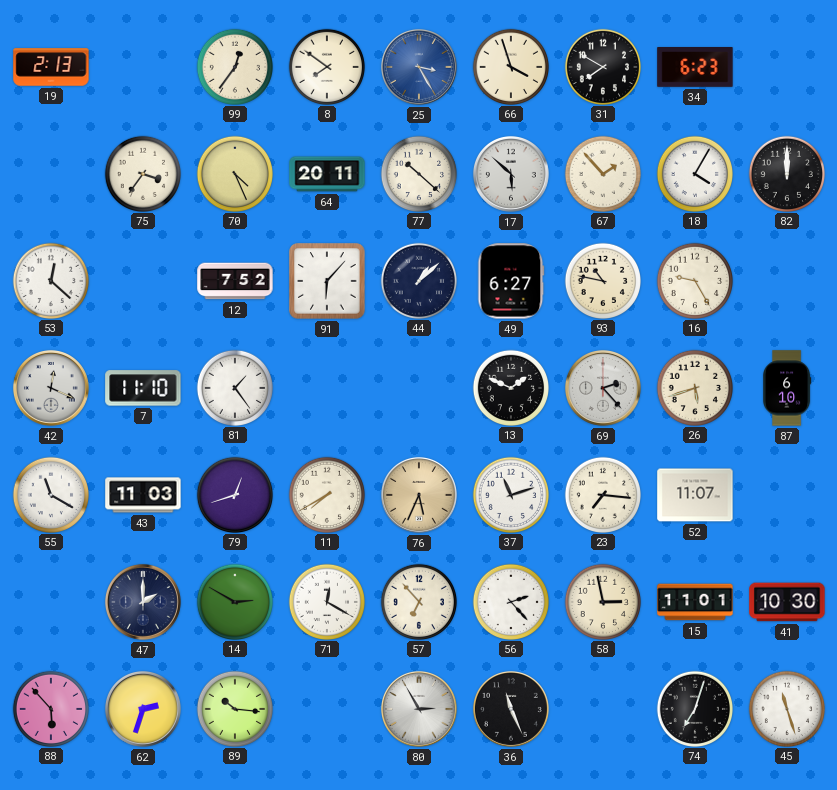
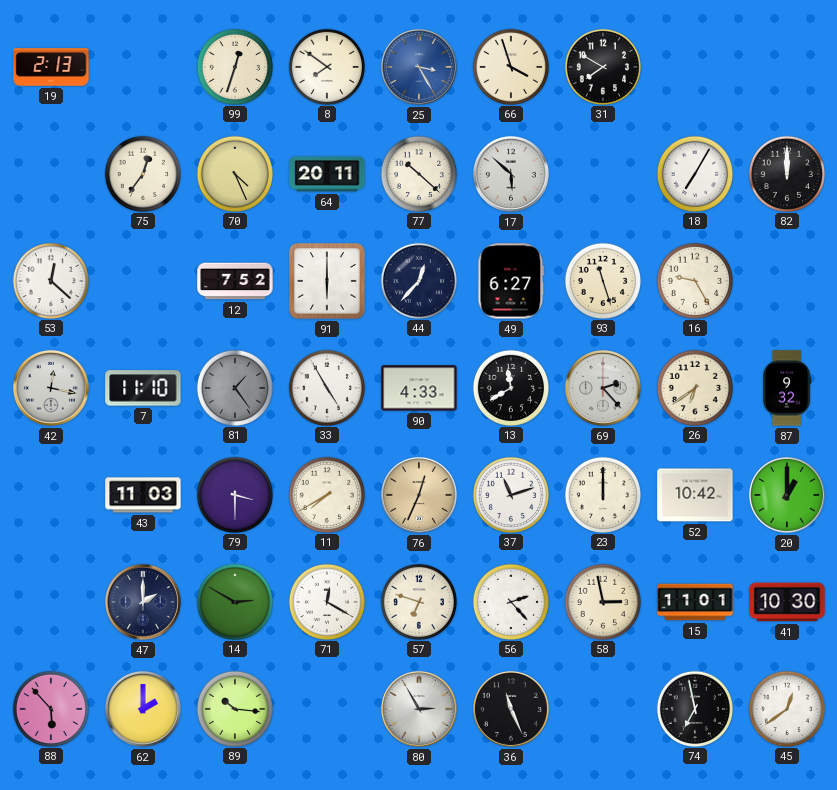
99: 12:36 -> 12:33
34: 6:23 -> none
75: 3:36 -> 12:36
67: 1:53 -> none
18: 4:05 -> 7:05
91: 6:07 -> 6:00
44: 1:08 -> 12:37
93: 10:47 -> 11:27
42: 12:19 -> 12:17
81 dial: white -> grey
33: none -> 4:55
90: none -> 4:33
13: 1:49 -> 11:40
26: 5:42 -> 6:39
87: 6:10 -> 9:32
55: 11:20 -> none
79: 12:42 -> 3:30
76: 5:34 -> 12:34
23: 7:16 -> 12:00
52: 11:07 -> 10:42
20: none -> 1:00
57: 6:53 -> 6:48
62: 2:33 -> 2:00
74: 7:03 -> 6:58
45: 11:27 -> 12:39
